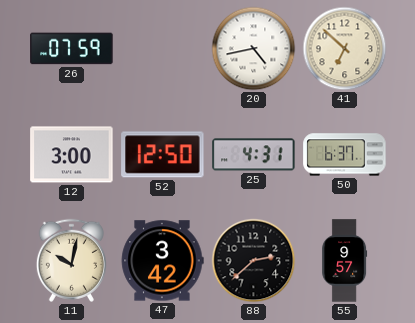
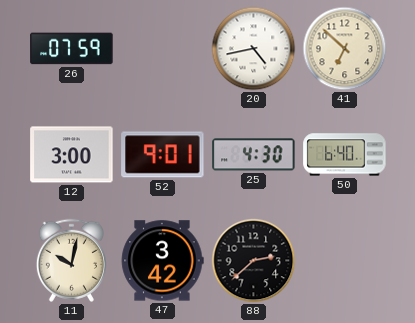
52: 12:50 -> 9:01
25: 4:31 -> 4:30
50: 6:37 -> 6:40
55: 9:57 -> none
